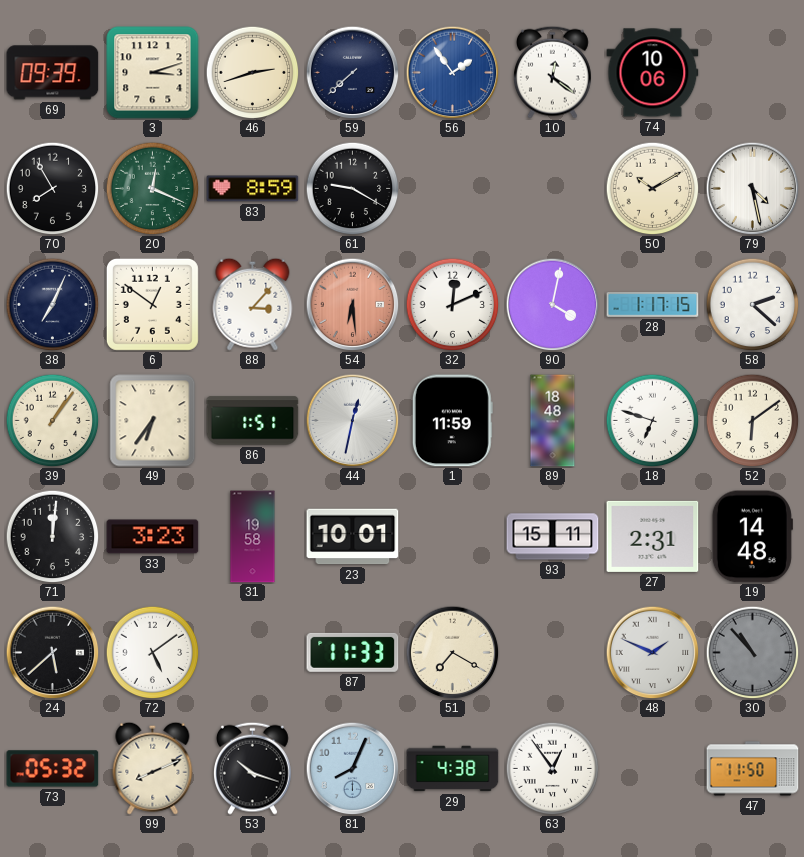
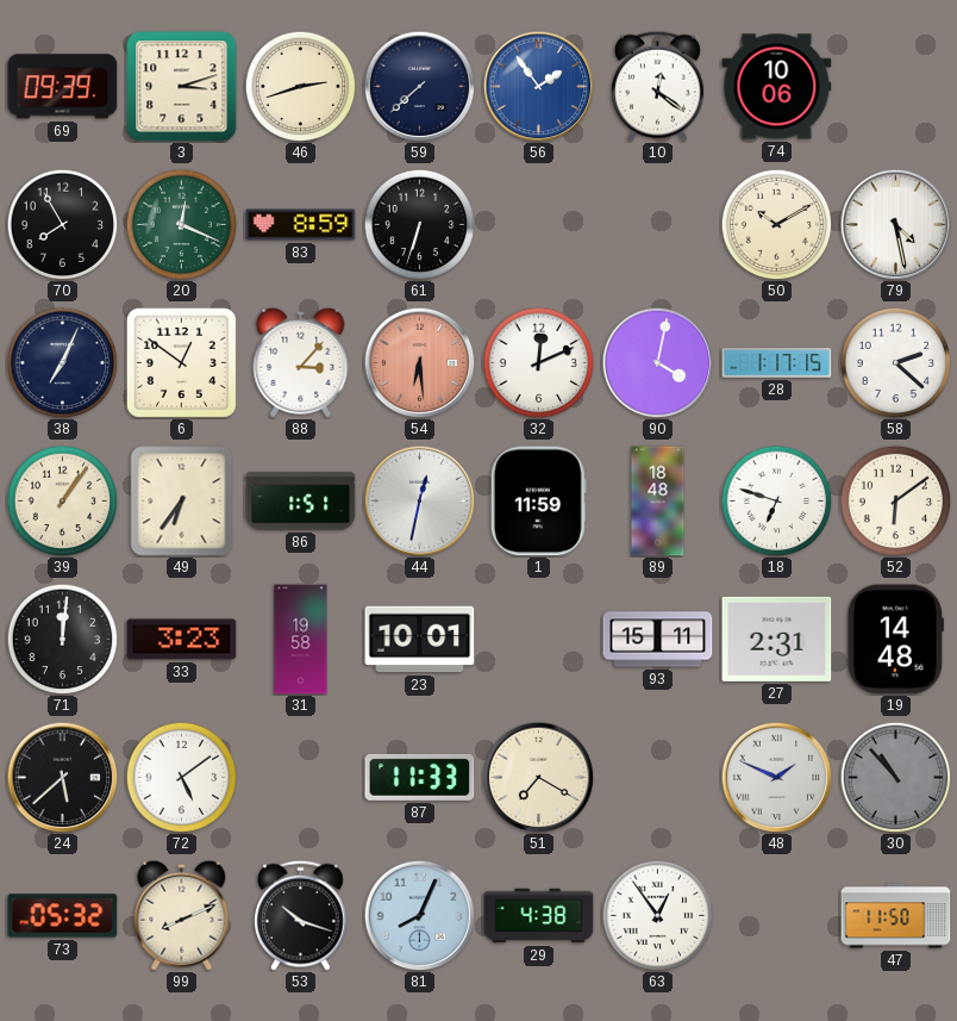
61: 9:20 -> 6:33
